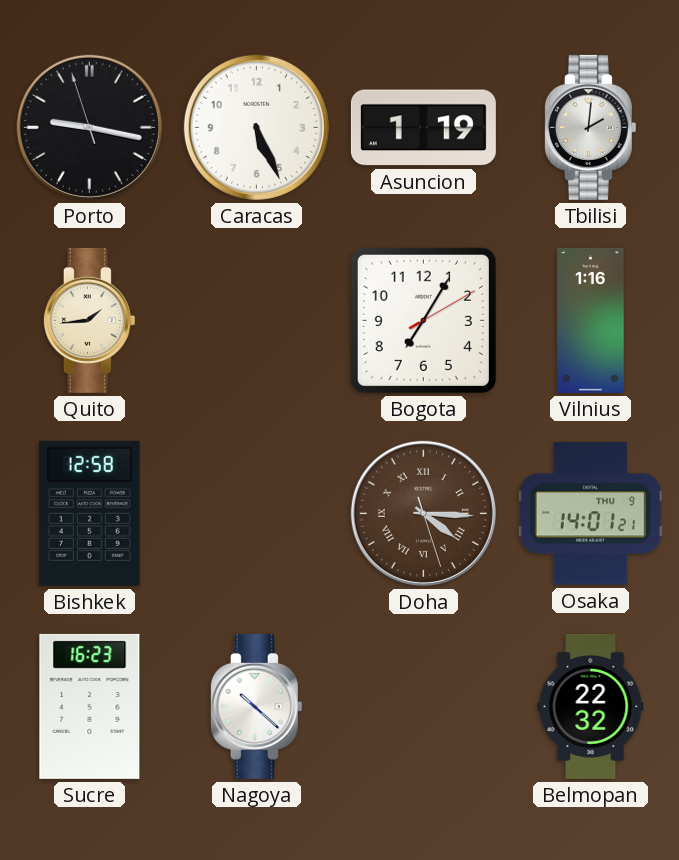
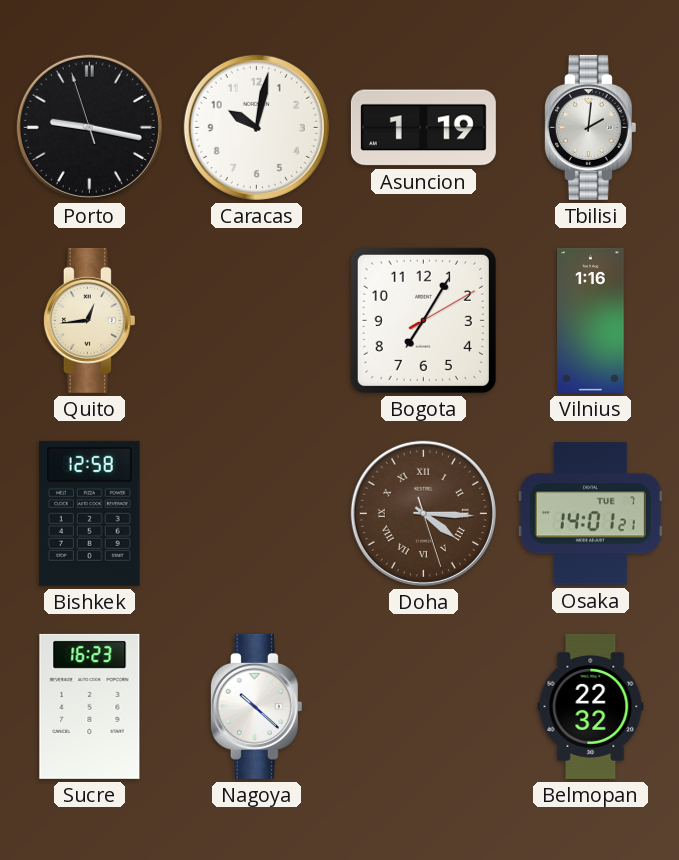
Caracas: 5:26 -> 10:02
Quito: 1:44 -> 12:44
Osaka date: THU 9 -> TUE 7
